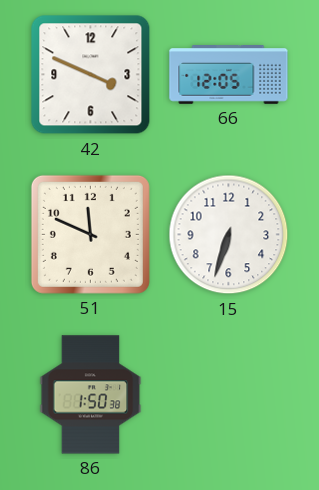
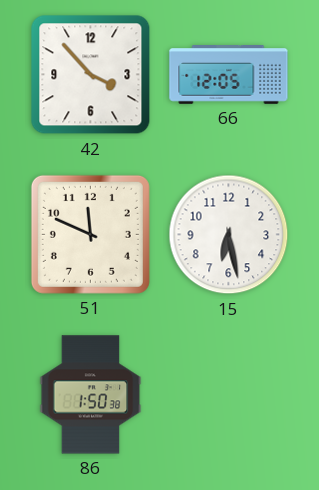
42: 3:49 -> 3:53
15: 6:33 -> 6:28
